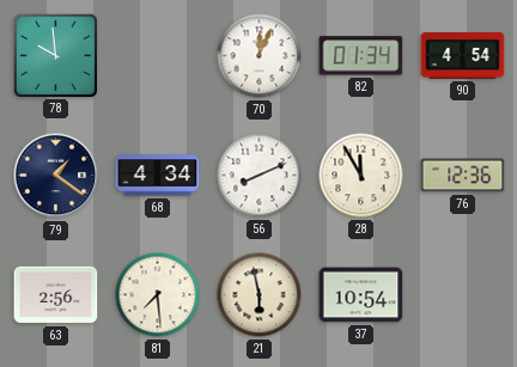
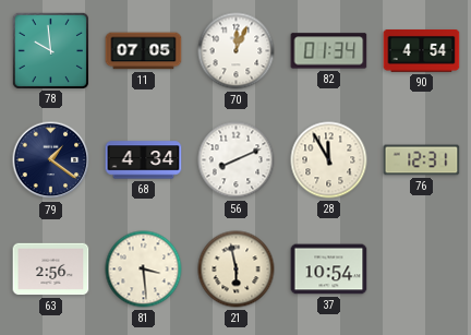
11: none -> 07:05
76: 12:36 -> 12:31
81: 7:29 -> 3:29
